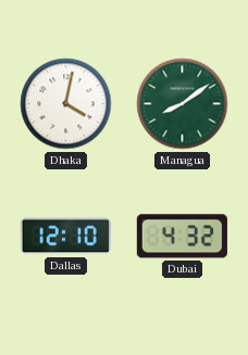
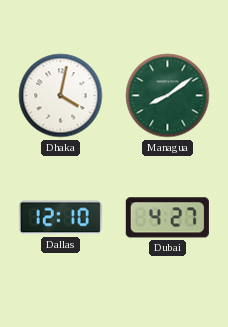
Dubai: 4:32 -> 4:27
